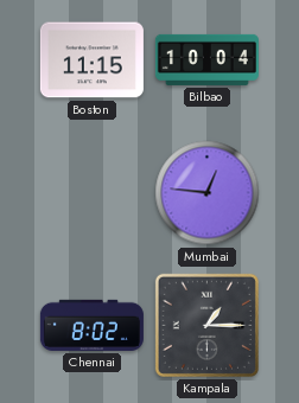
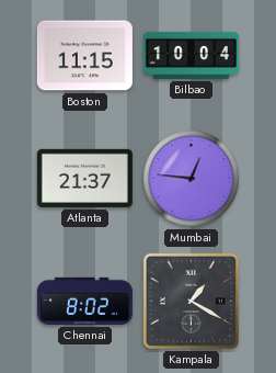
Atlanta: none -> 21:37
Kampala: 1:15 -> 1:20
